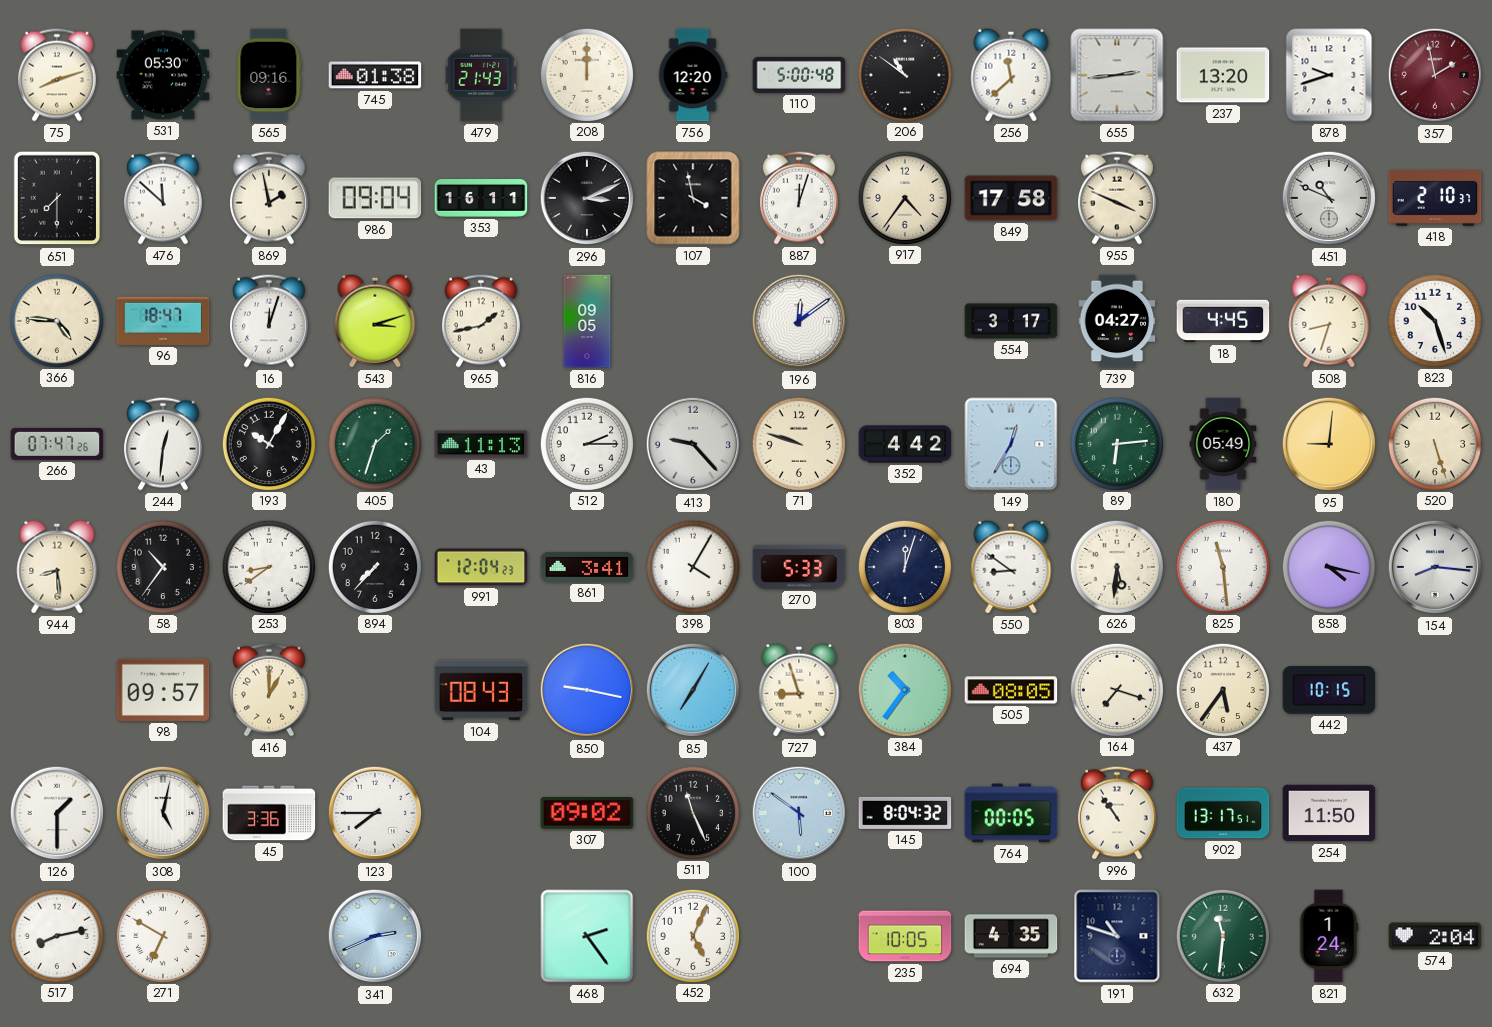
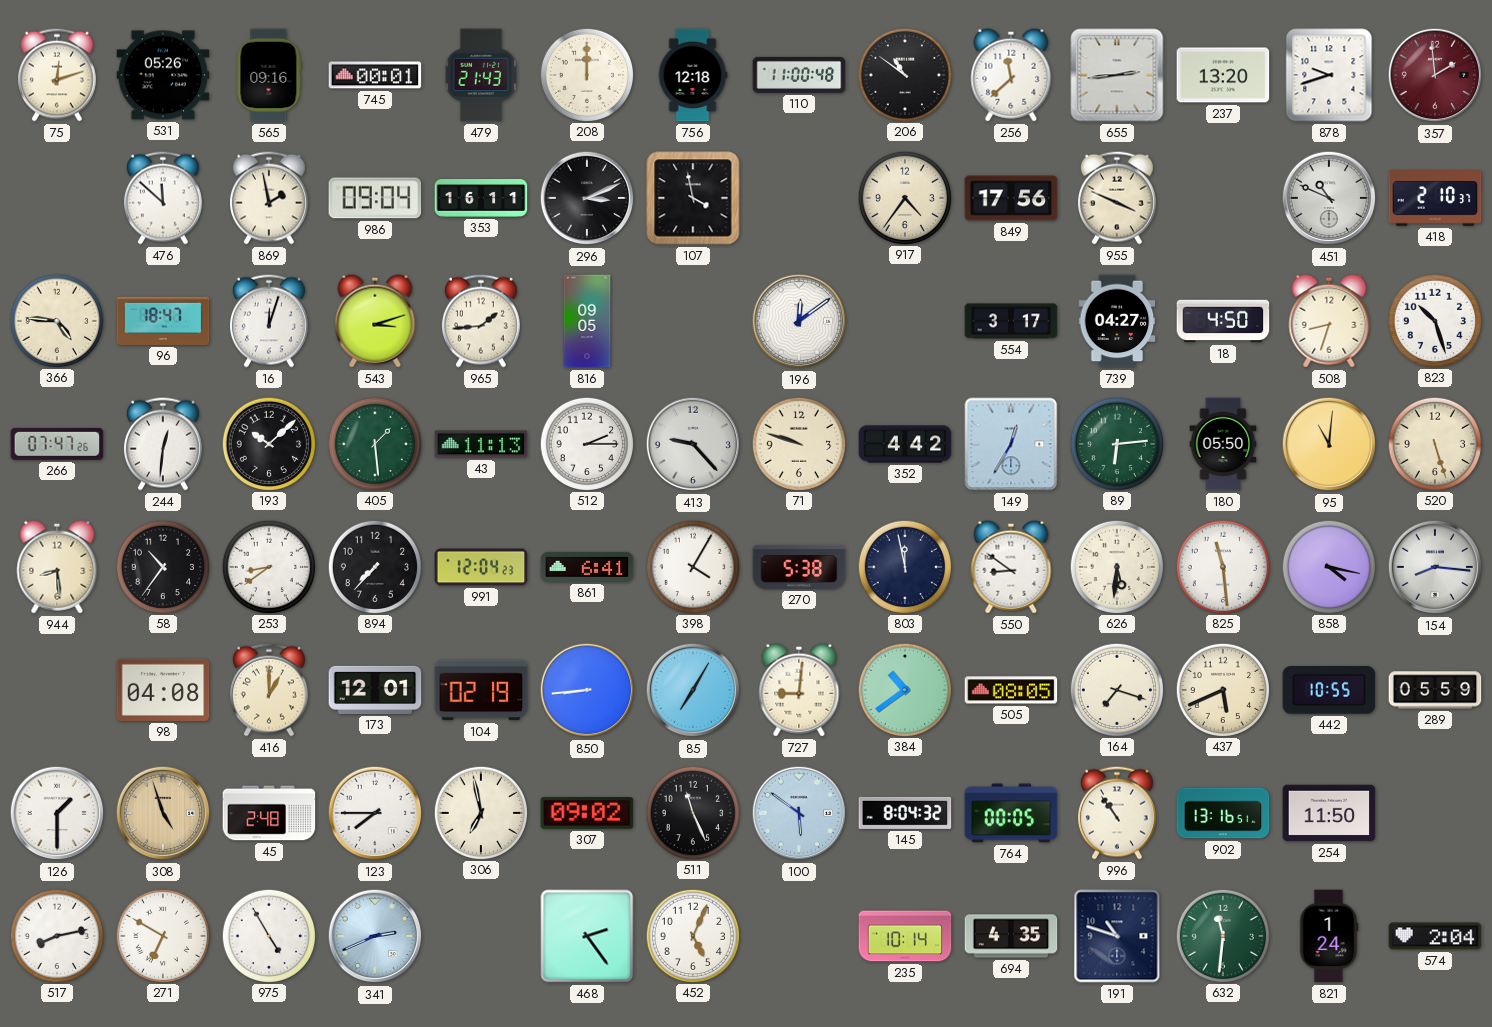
75: 8:12 -> 12:12
531: 05:30 -> 05:26
745: 01:38 -> 00:01
756: 12:20 -> 12:18
110: 5:00 -> 11:00
357: 1:58 -> 1:59
651: 7:30 -> none
887: 12:03 -> none
849: 17:58 -> 17:56
965: 1:43 -> 1:44
18: 4:45 -> 4:50
193: 10:05 -> 10:08
405: 1:33 -> 1:29
180: 05:49 -> 05:50
95: 9:01 -> 11:01
861: 3:41 -> 6:41
270: 5:33 -> 5:38
803: 12:03 -> 11:58
98: 09:57 -> 04:08
173: none -> 12:01
104: 08:43 -> 02:19
850: 9:17 -> 8:44
727: 8:57 -> 9:01
384: 10:36 -> 10:39
437: 5:36 -> 5:41
442: 10:15 -> 10:55
289: none -> 05:59
308: 5:02 -> 4:57
308 dial: white -> champagne
45: 3:36 -> 2:48
306: none -> 6:58
902: 13:17 -> 13:16
975: none -> 4:55
235: 10:05 -> 10:14
